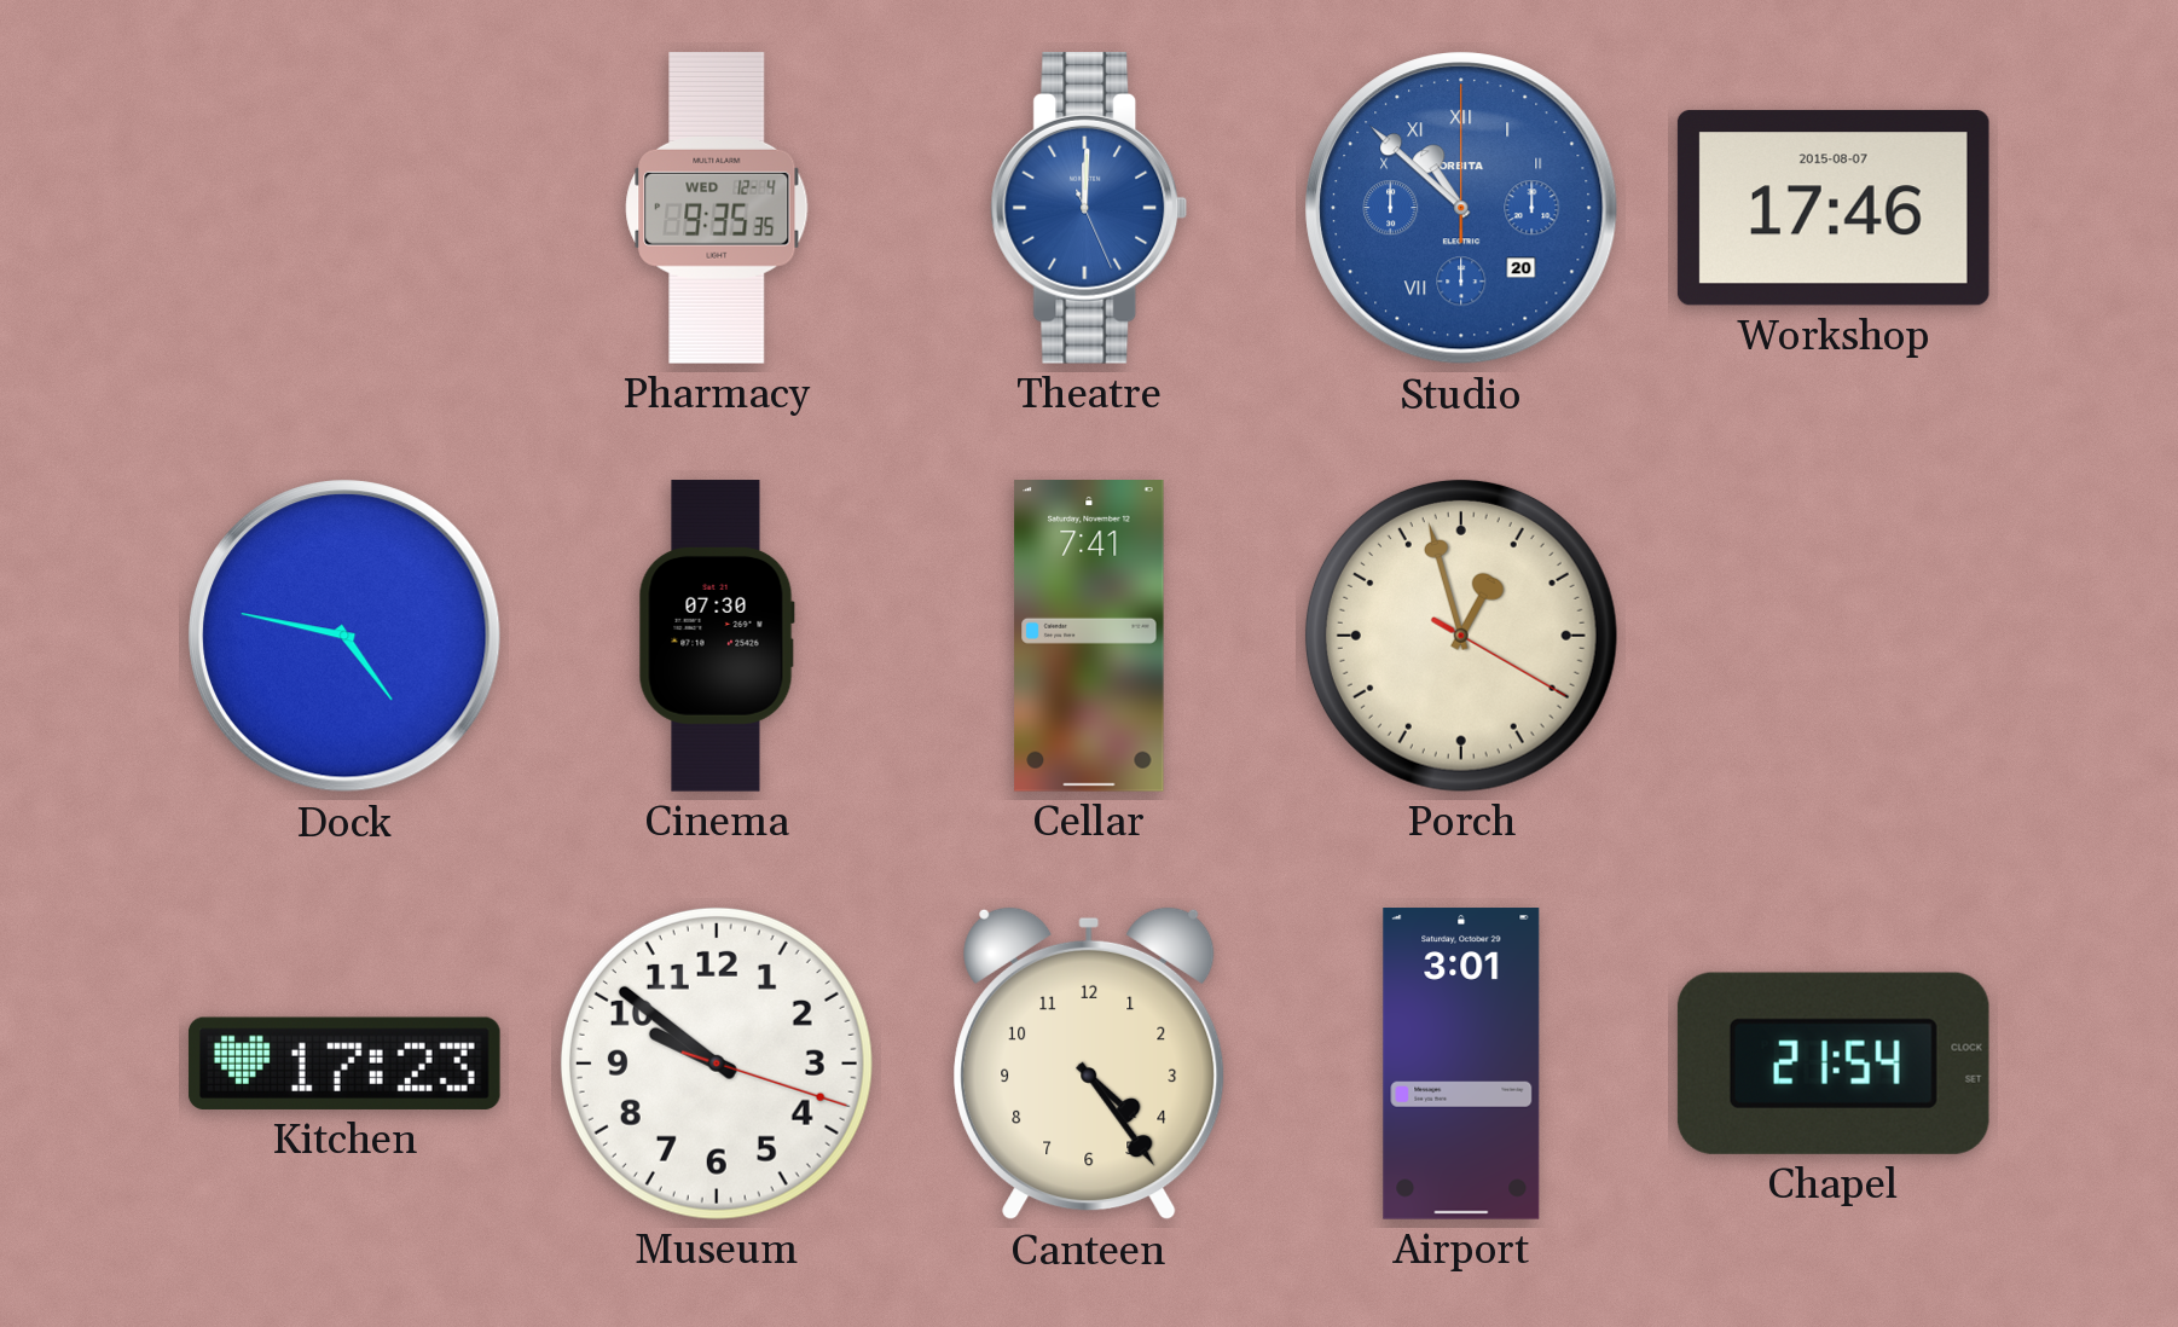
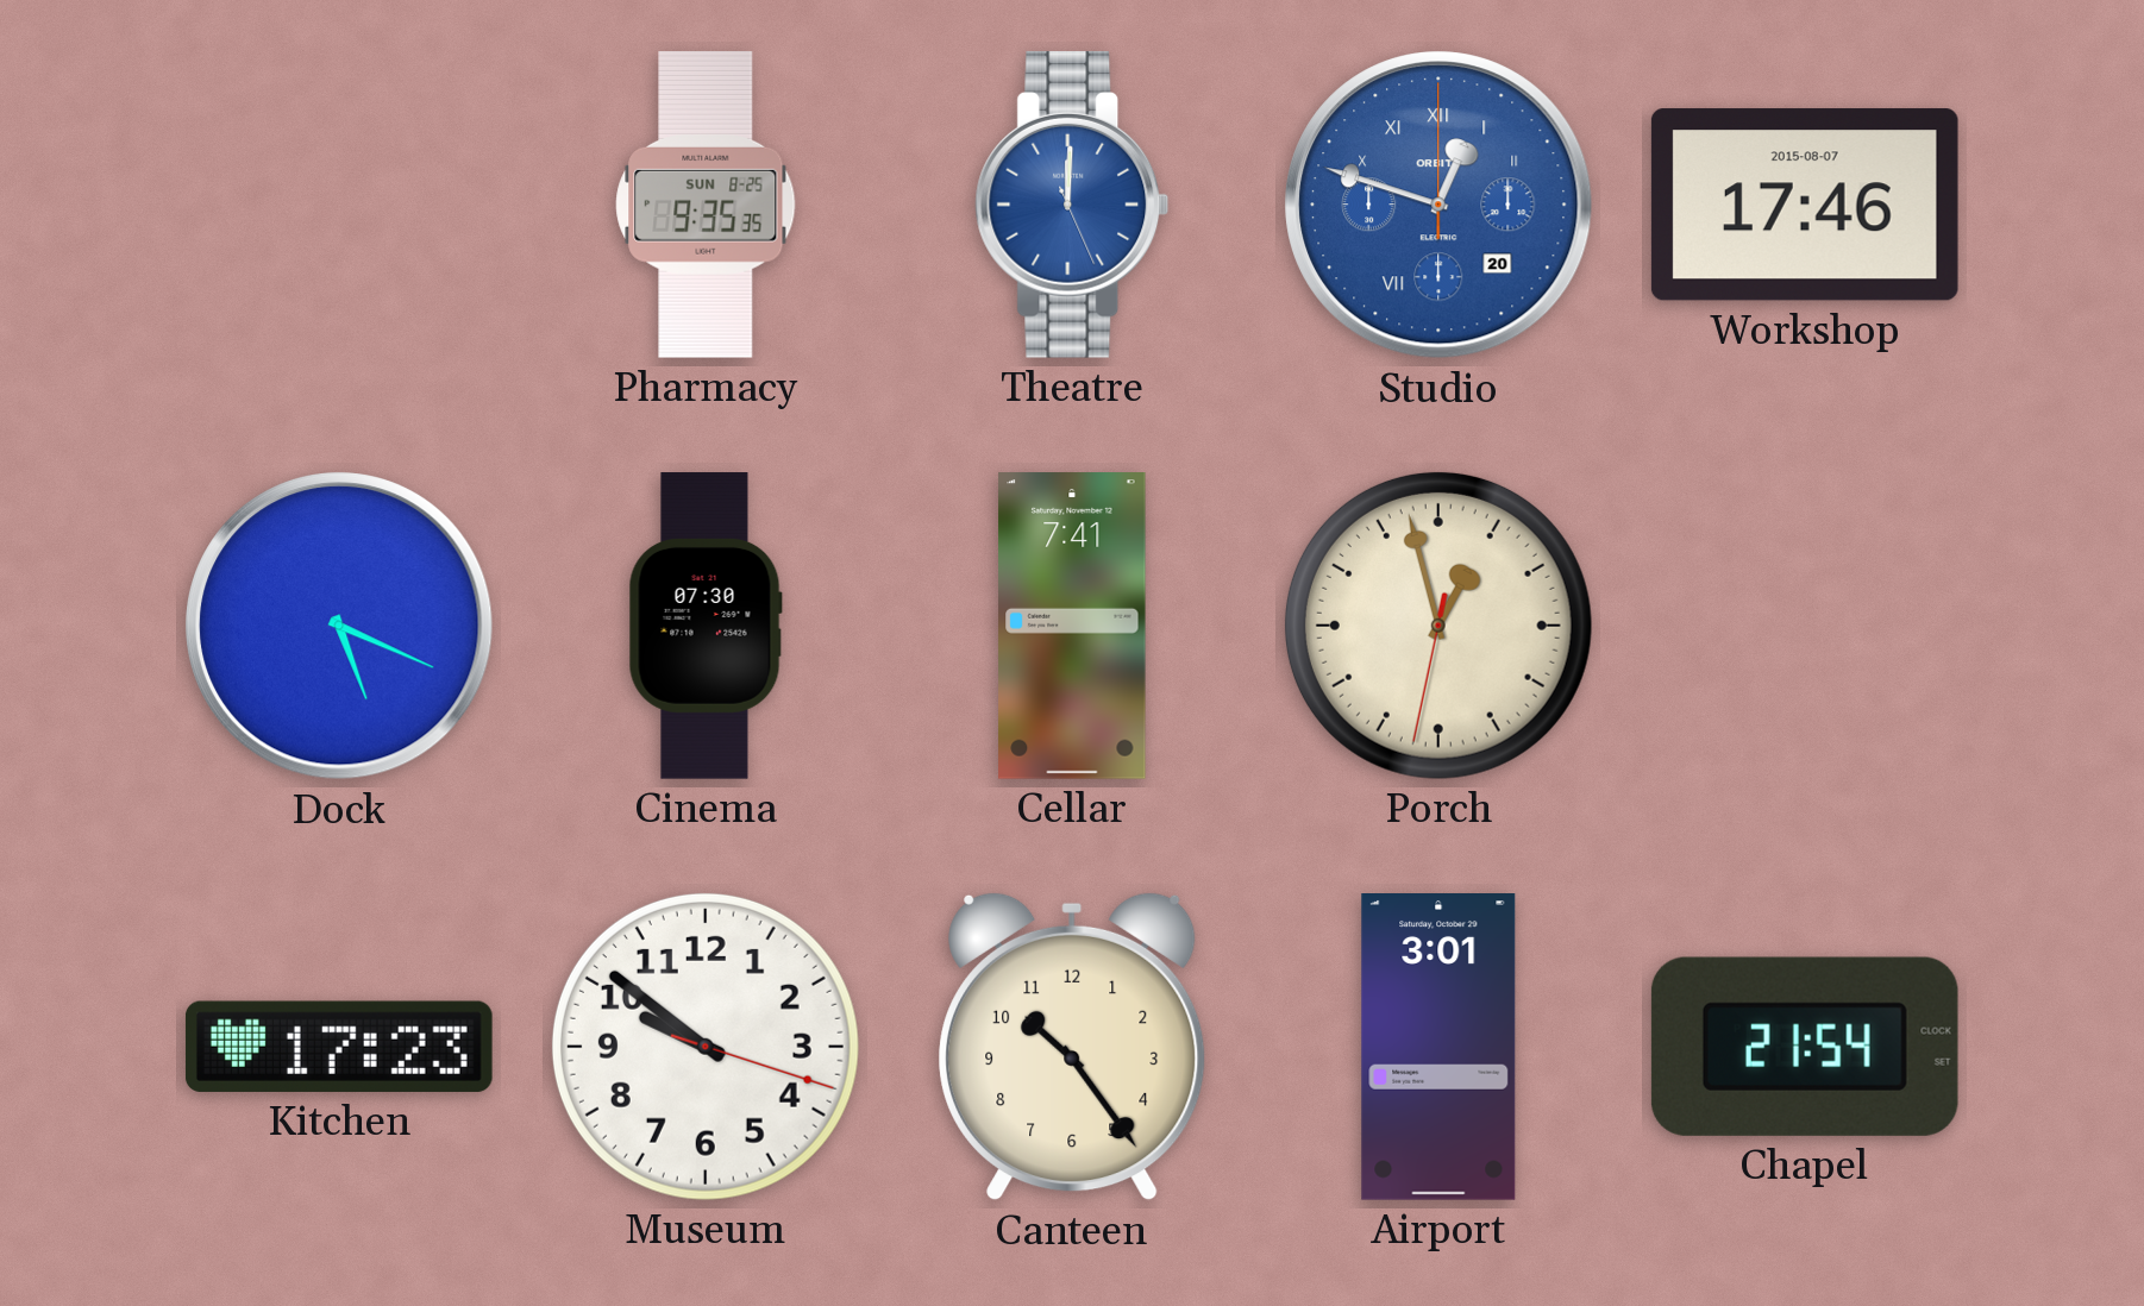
Pharmacy date: WED 12-4 -> SUN 8-25
Studio: 10:52 -> 12:48
Dock: 4:47 -> 5:19
Porch: 12:57:20 -> 12:57:32
Canteen: 4:24 -> 10:24
